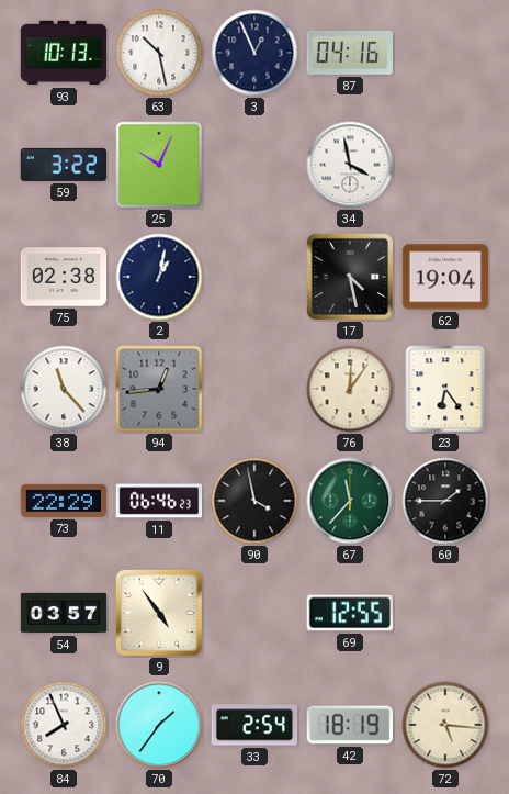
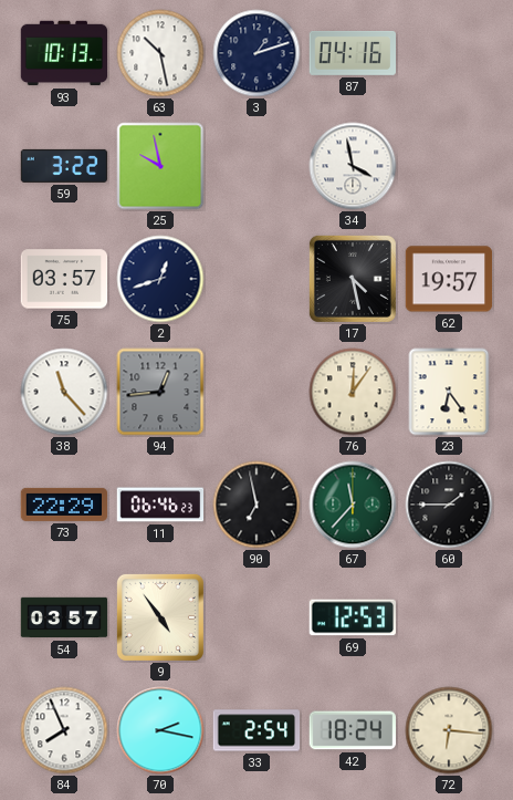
3: 12:56 -> 1:12
25: 10:04 -> 9:58
75: 02:38 -> 03:57
2: 1:02 -> 12:42
62: 19:04 -> 19:57
90: 3:58 -> 6:58
69: 12:55 -> 12:53
70: 1:36 -> 2:17
42: 18:19 -> 18:24
72: 5:16 -> 6:16
